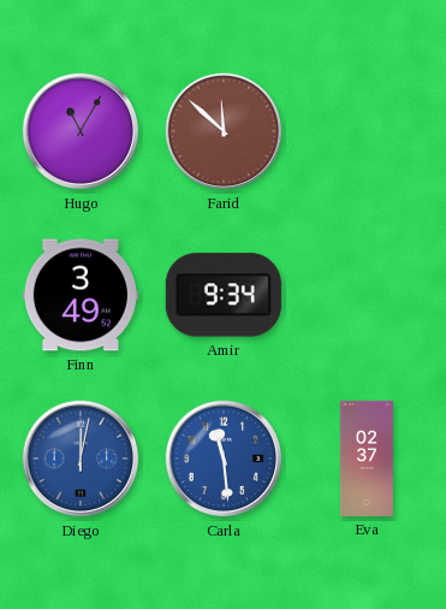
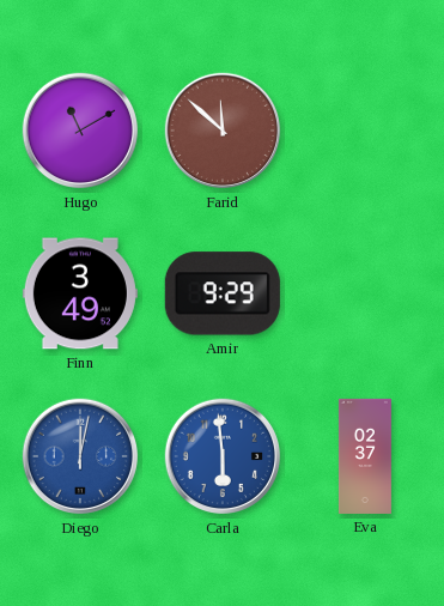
Hugo: 11:05 -> 11:10
Amir: 9:34 -> 9:29
Carla: 11:29 -> 5:59
